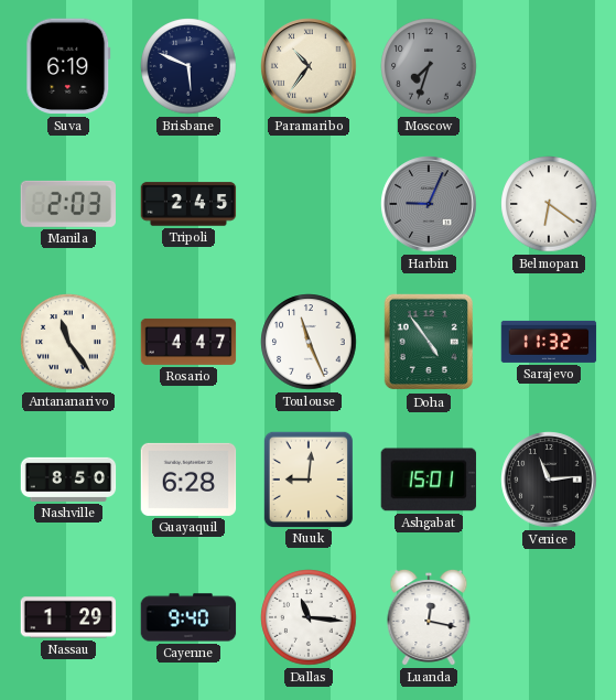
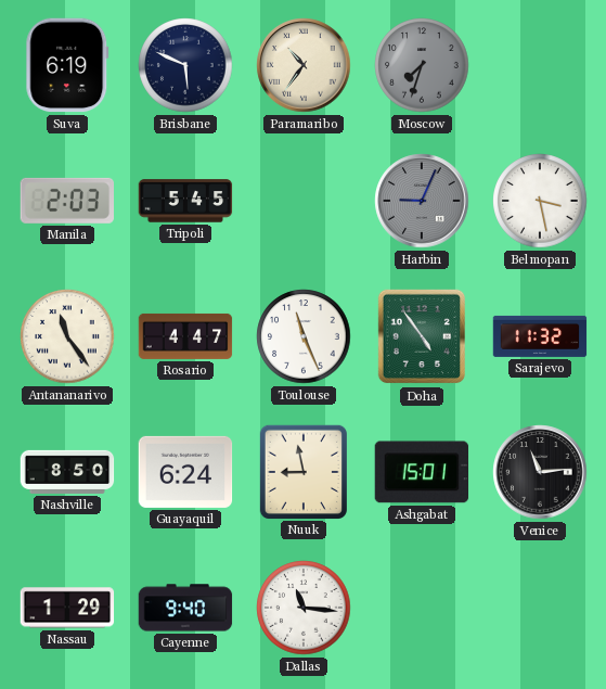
Tripoli: 2:45 -> 5:45
Belmopan: 6:21 -> 3:28
Guayaquil: 6:28 -> 6:24
Nuuk: 9:01 -> 8:58
Luanda: 12:17 -> none
